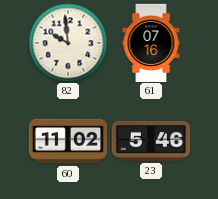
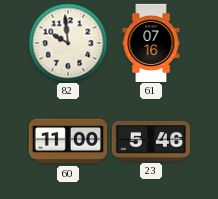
60: 11:02 -> 11:00
